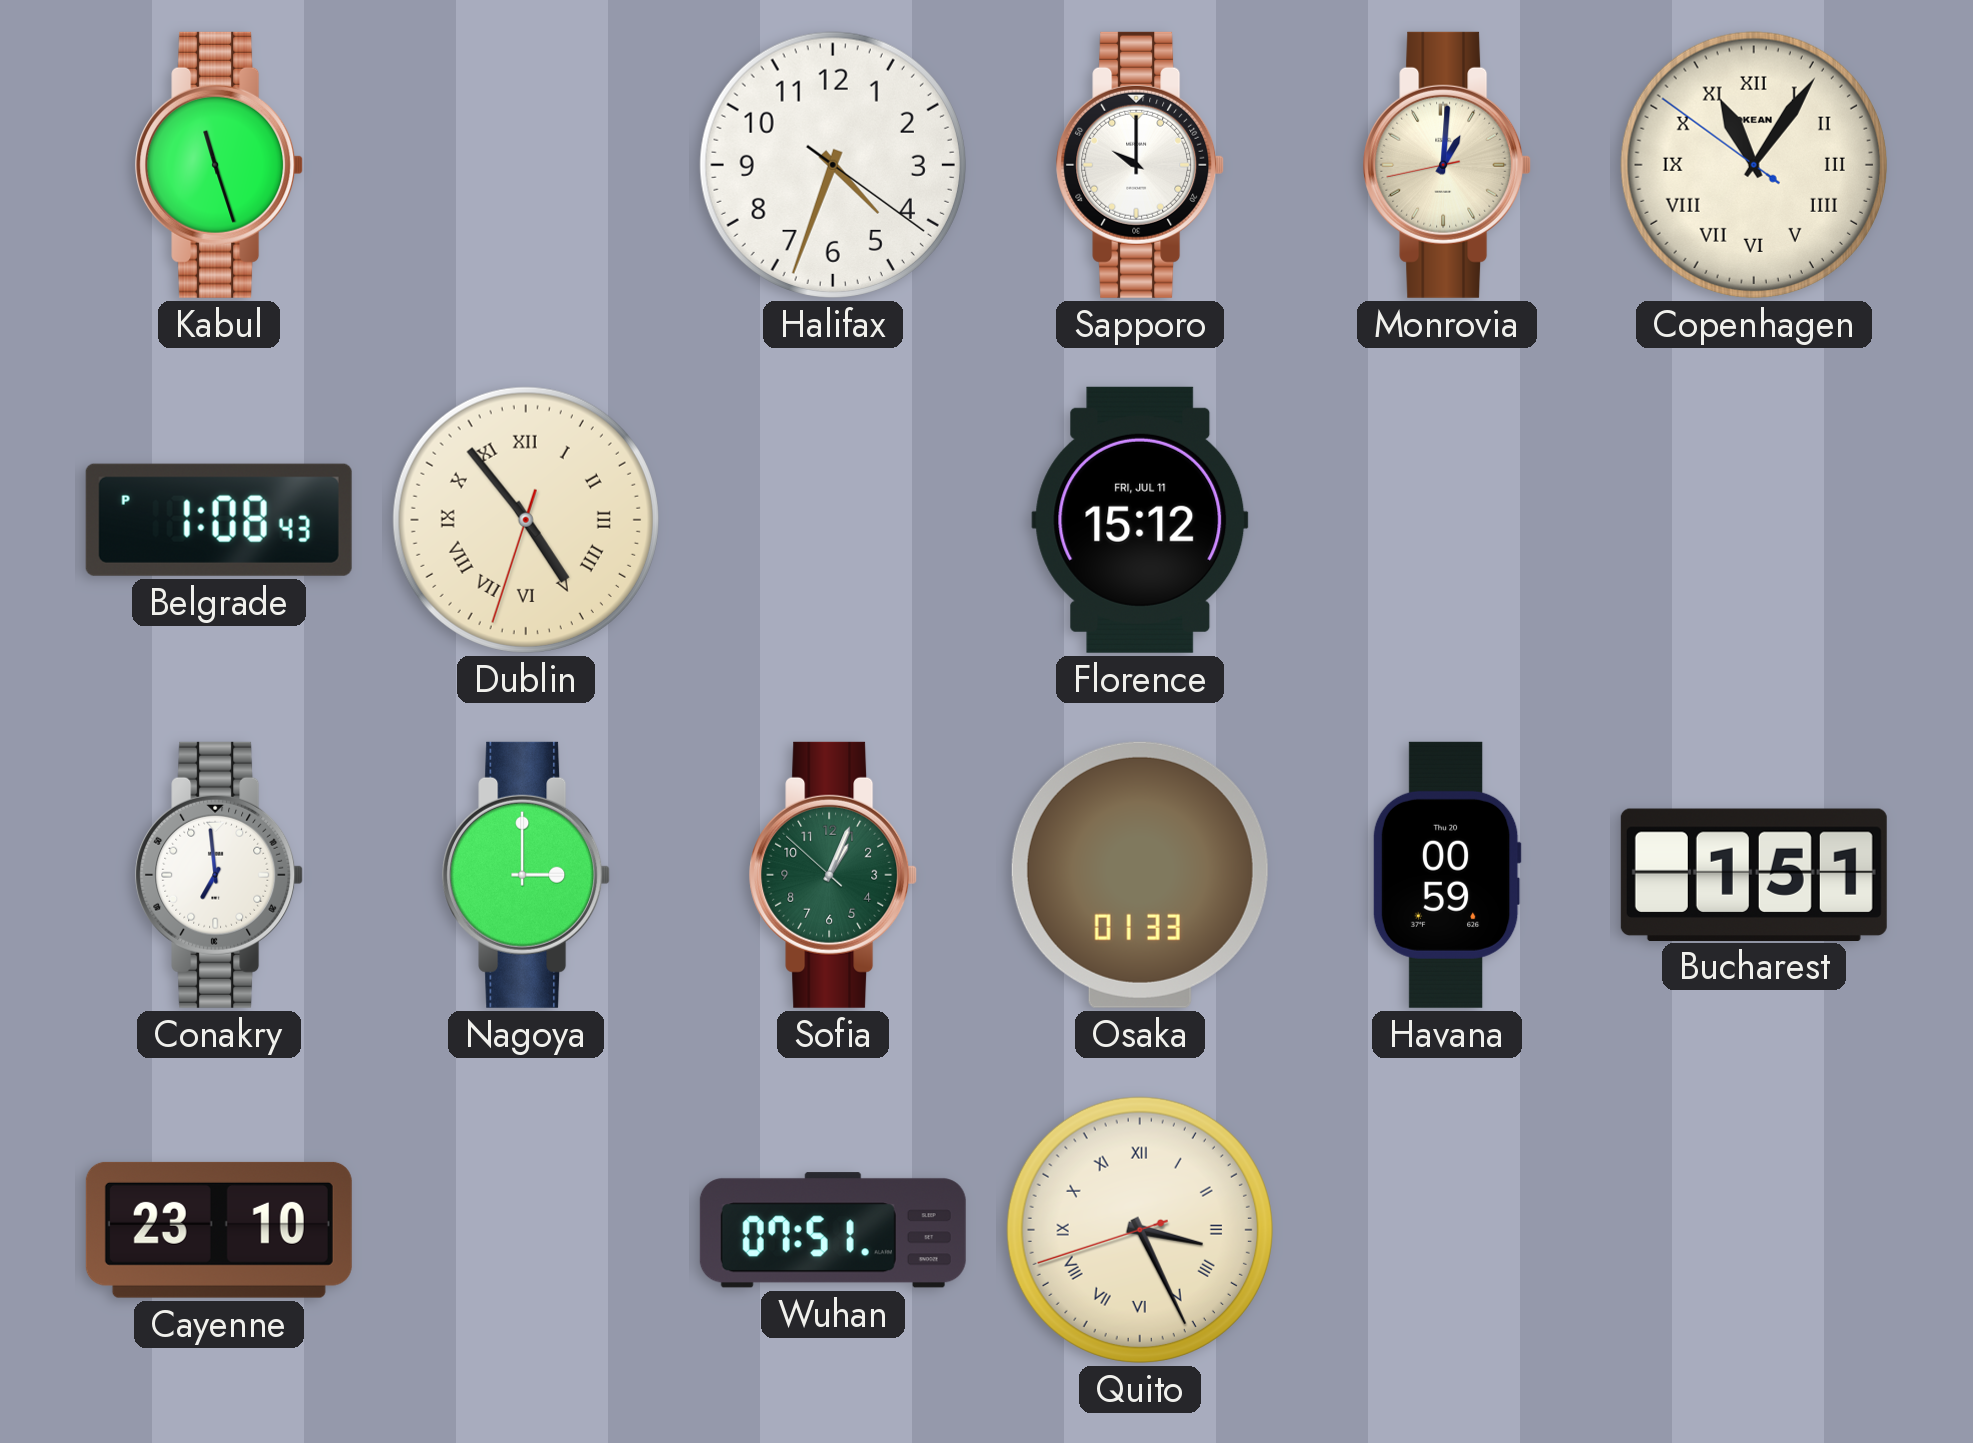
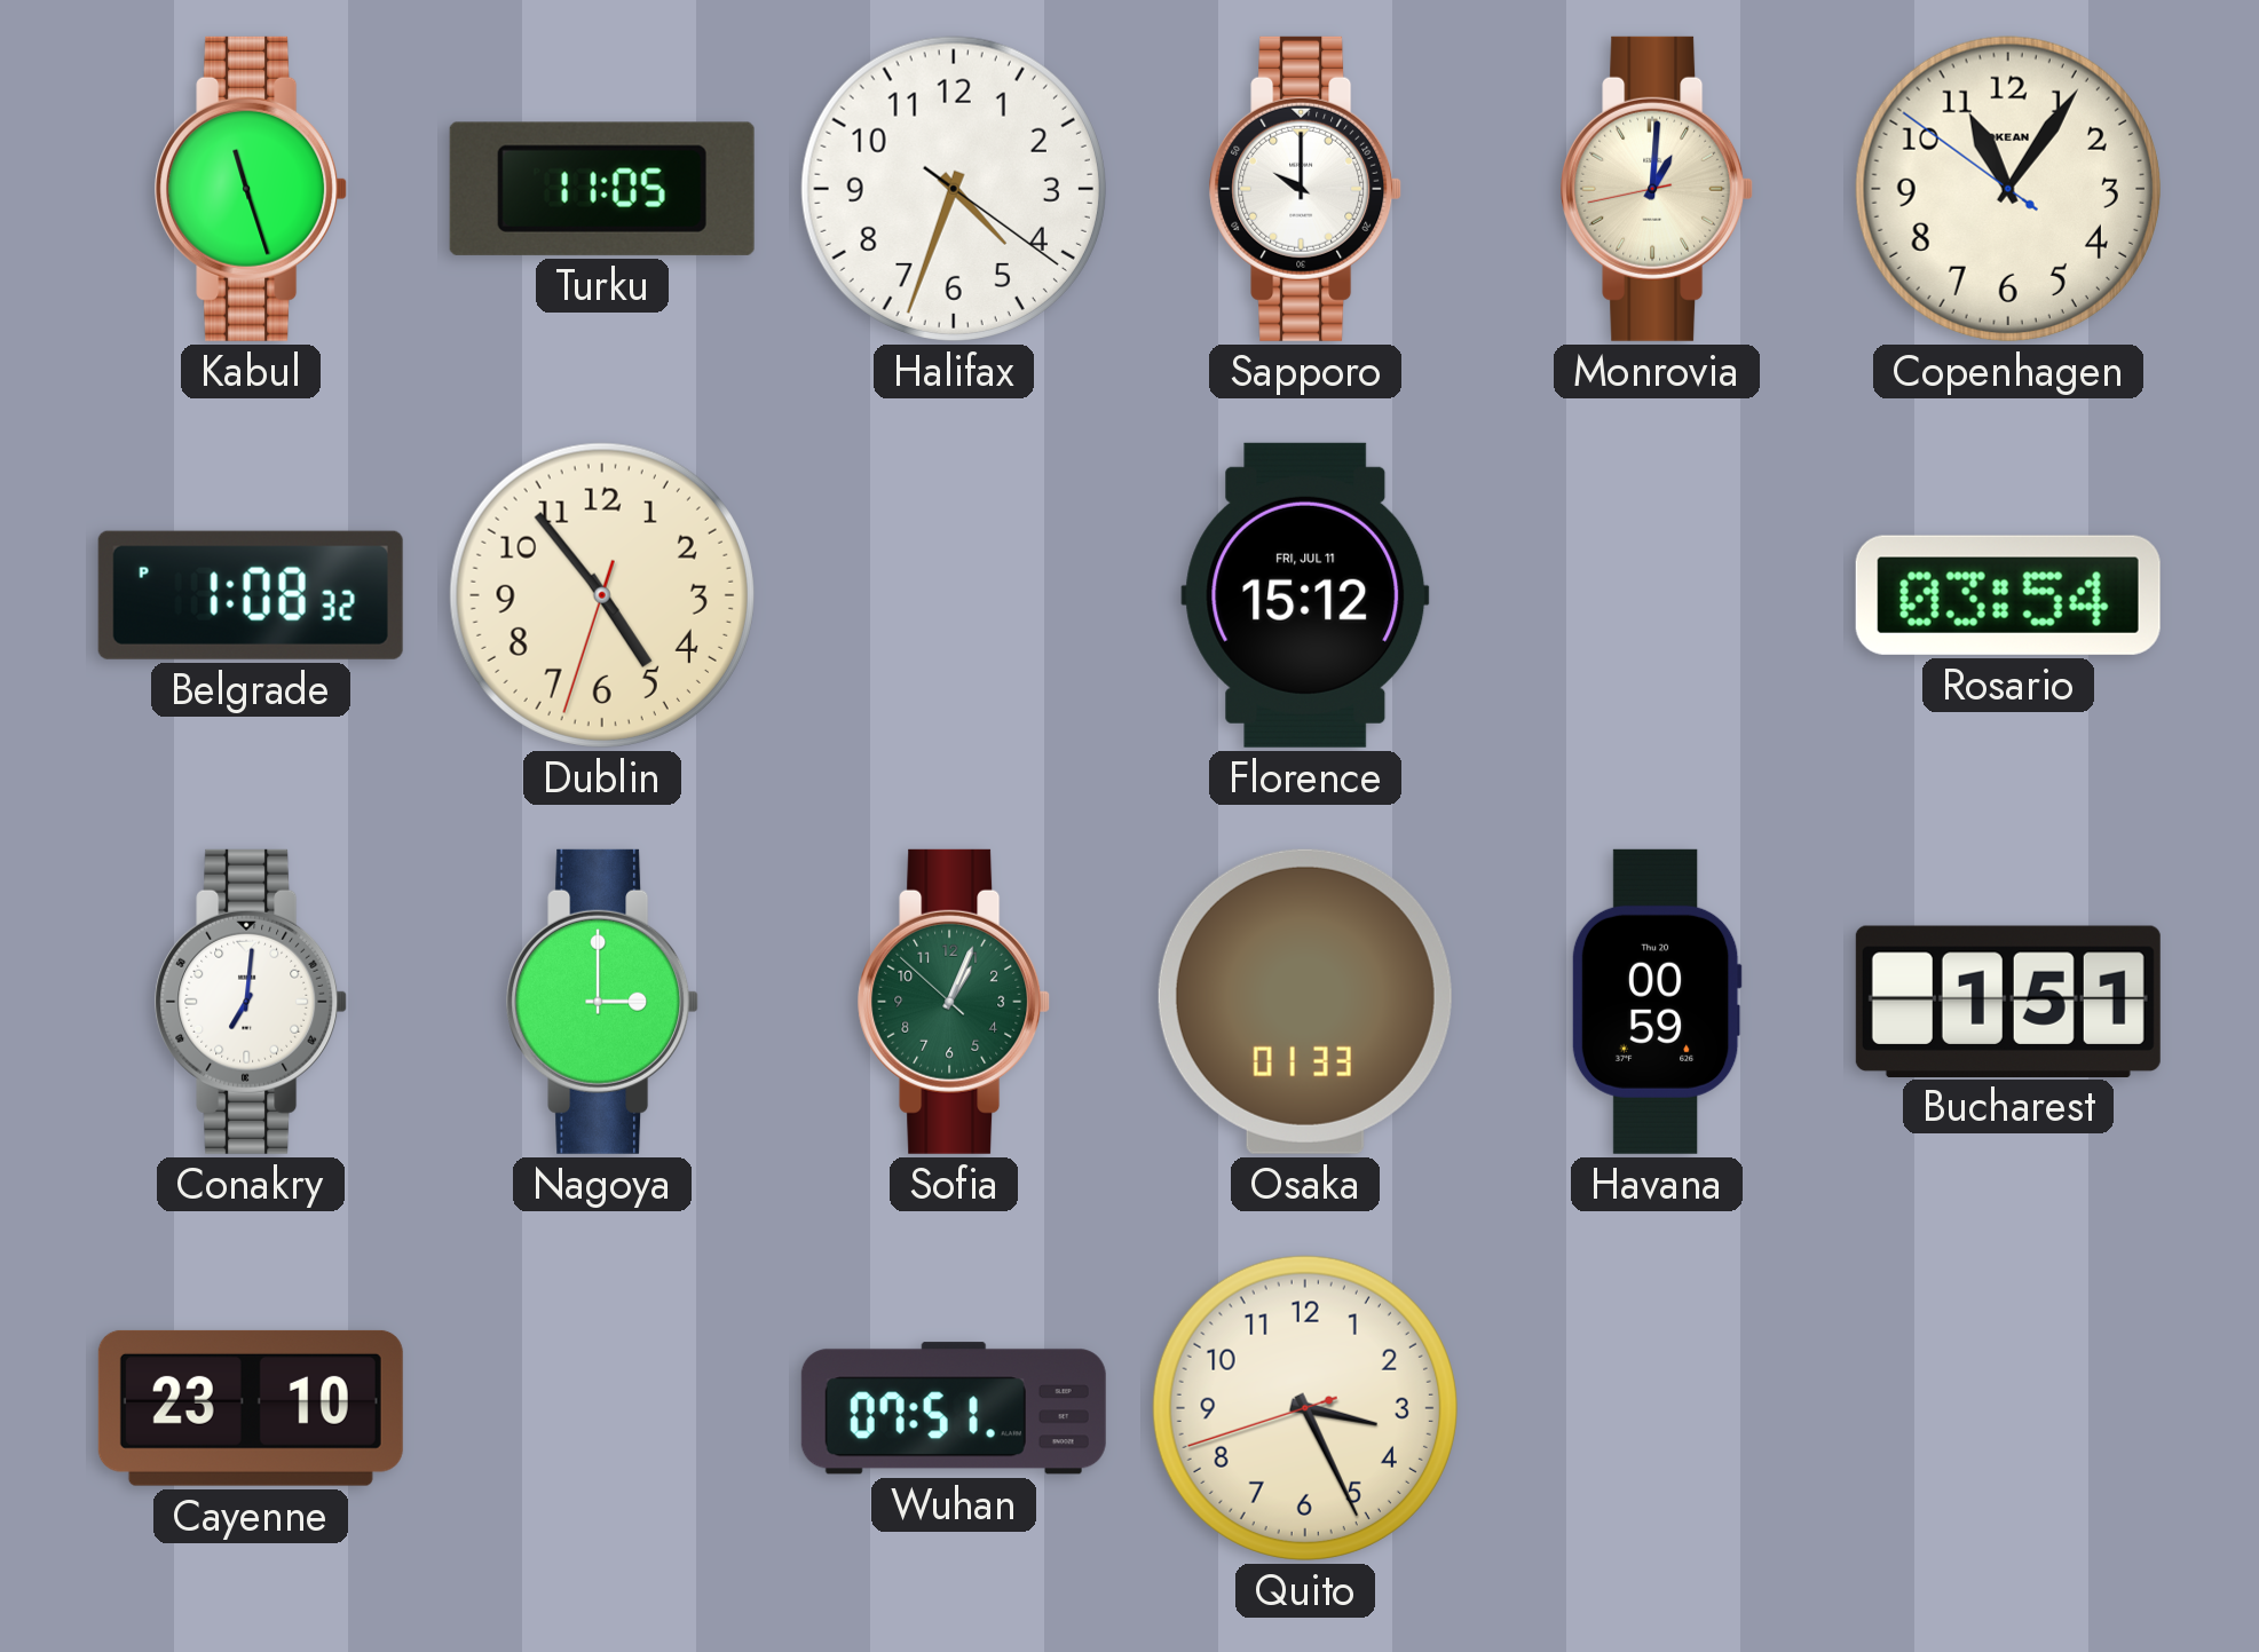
Turku: none -> 11:05
Copenhagen numerals: Roman -> Arabic
Belgrade: 1:08:43 PM -> 1:08:32 PM
Dublin numerals: Roman -> Arabic
Rosario: none -> 03:54
Conakry: 6:59 -> 7:01
Quito numerals: Roman -> Arabic
